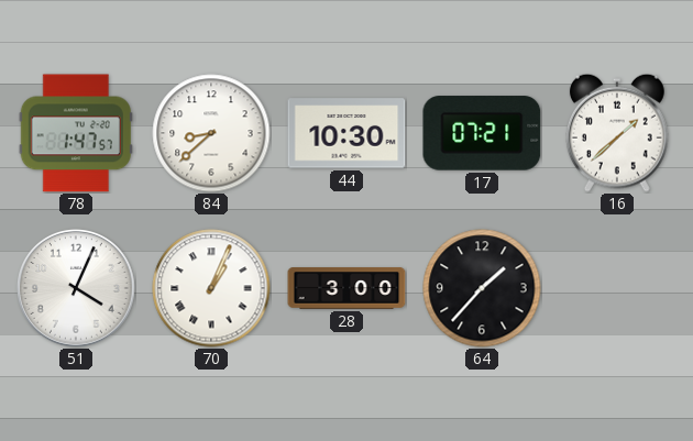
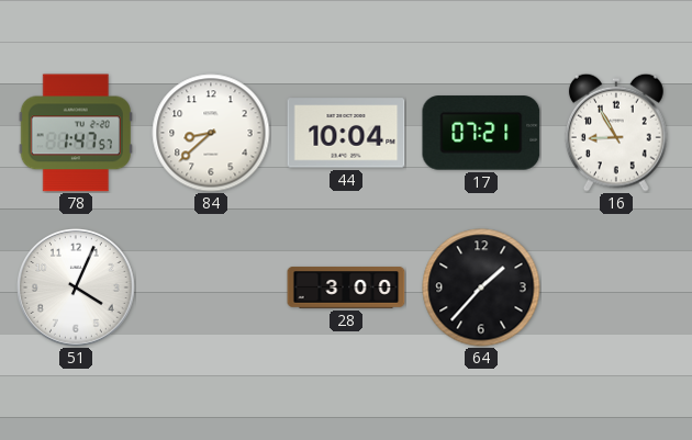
44: 10:30 -> 10:04
16: 1:38 -> 8:55
70: 1:04 -> none
